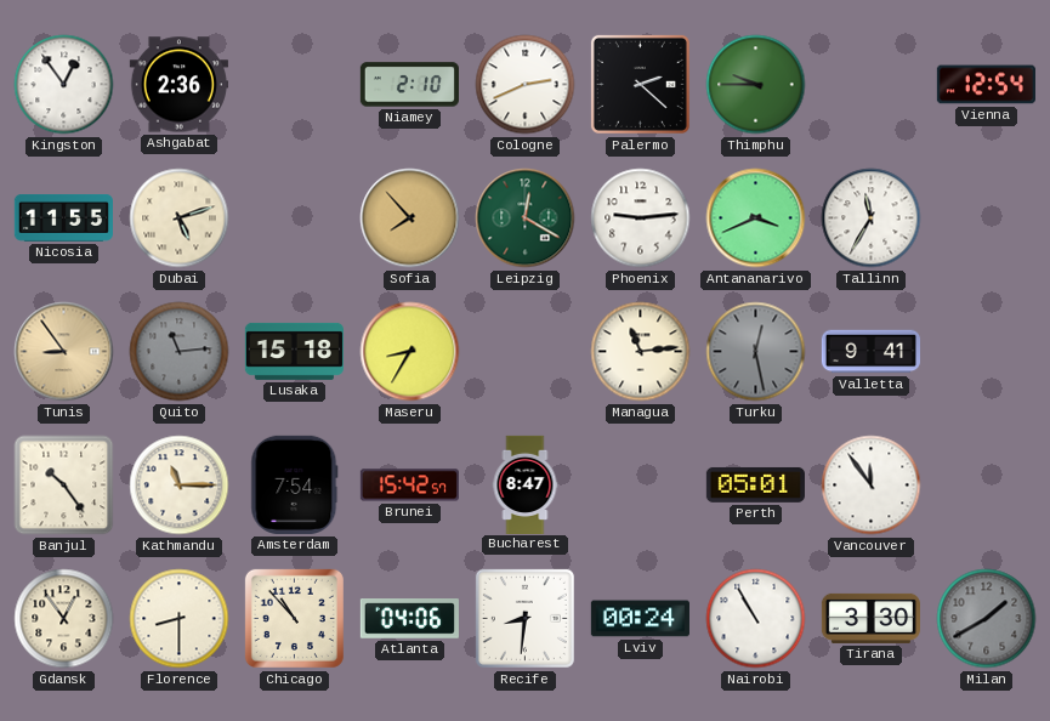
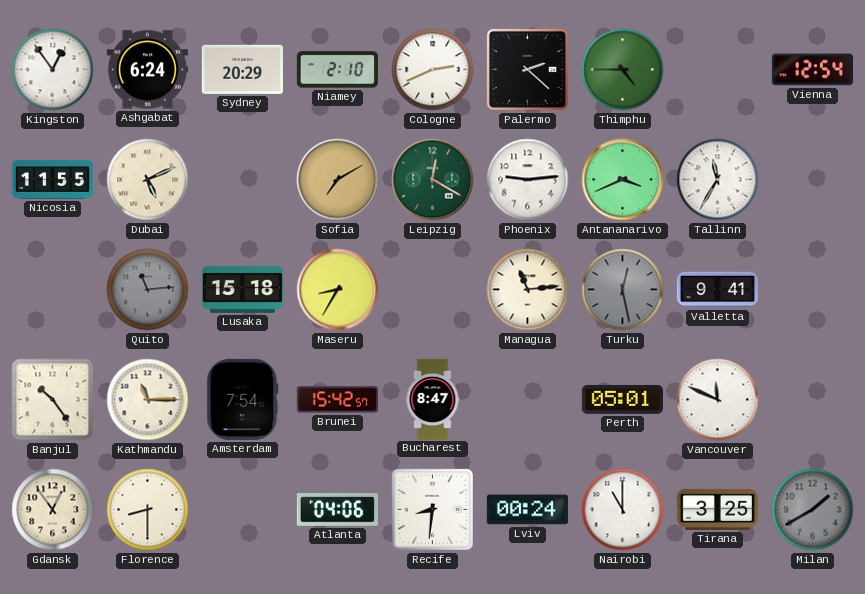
Ashgabat: 2:36 -> 6:24
Sydney: none -> 20:29
Thimphu: 9:45 -> 4:45
Dubai: 5:12 -> 5:11
Sofia: 7:53 -> 7:10
Tunis: 8:54 -> none
Vancouver: 11:54 -> 11:49
Chicago: 10:53 -> none
Nairobi: 10:55 -> 11:00
Tirana: 3:30 -> 3:25
